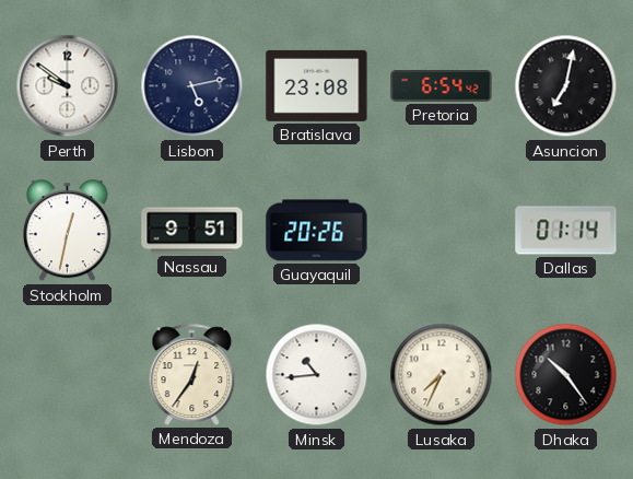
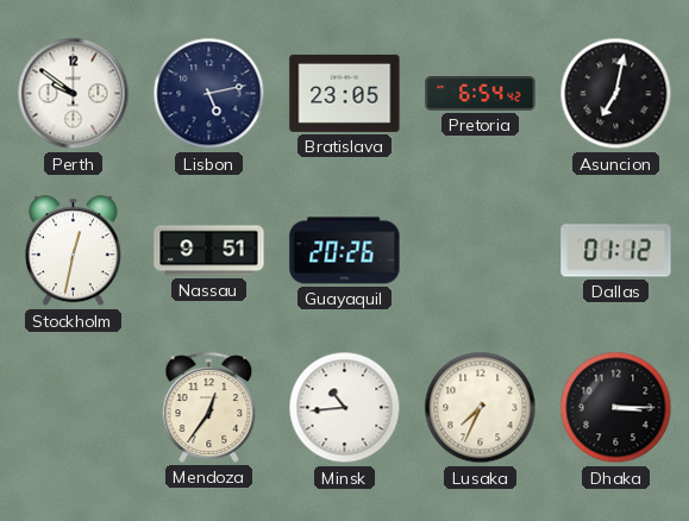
Bratislava: 23:08 -> 23:05
Dallas: 01:14 -> 01:12
Dhaka: 10:24 -> 3:15
